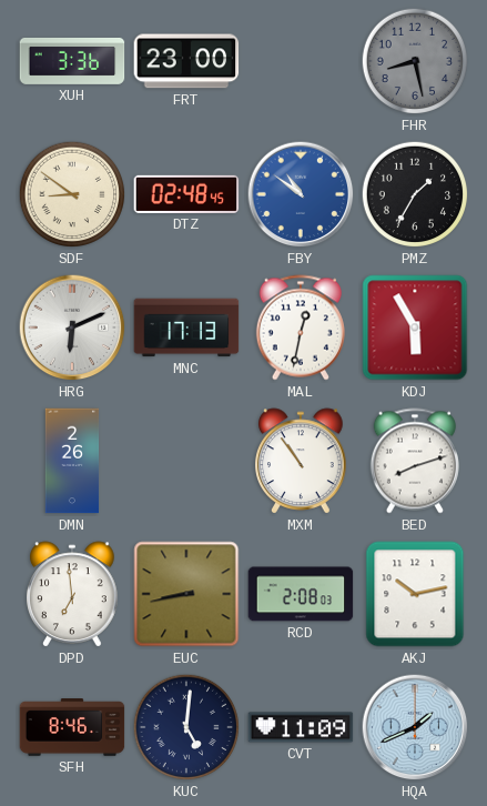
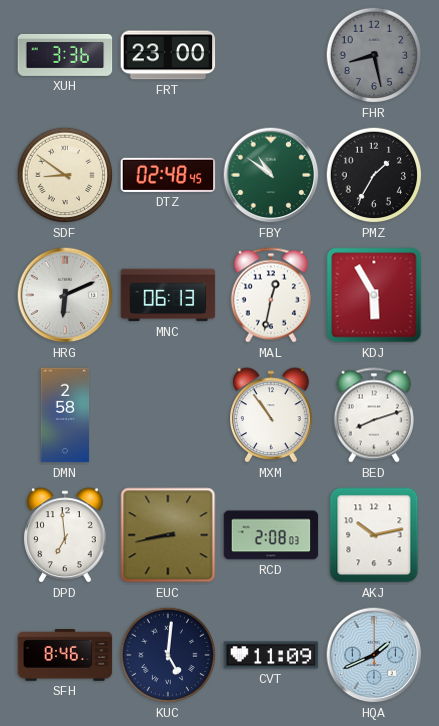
FBY dial: blue -> green
MNC: 17:13 -> 06:13
DMN: 2:26 -> 2:58
